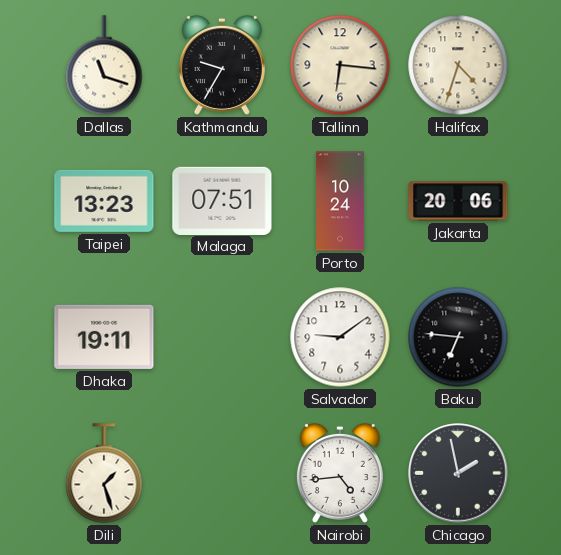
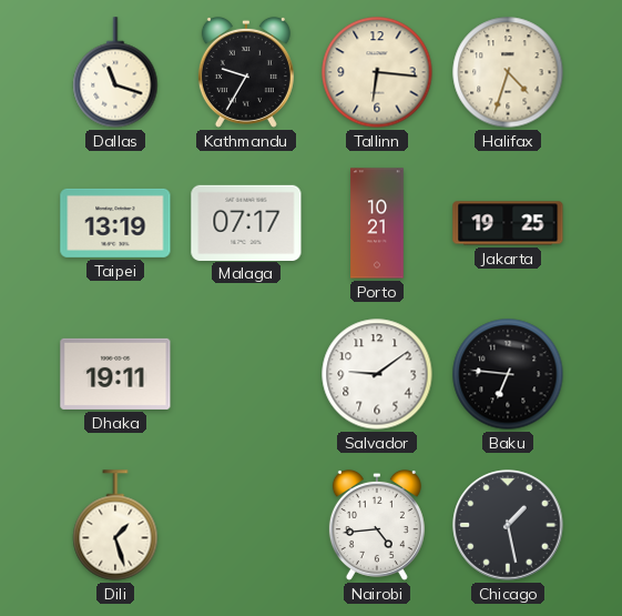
Taipei: 13:23 -> 13:19
Malaga: 07:51 -> 07:17
Porto: 10:24 -> 10:21
Jakarta: 20:06 -> 19:25
Chicago: 1:58 -> 1:28
